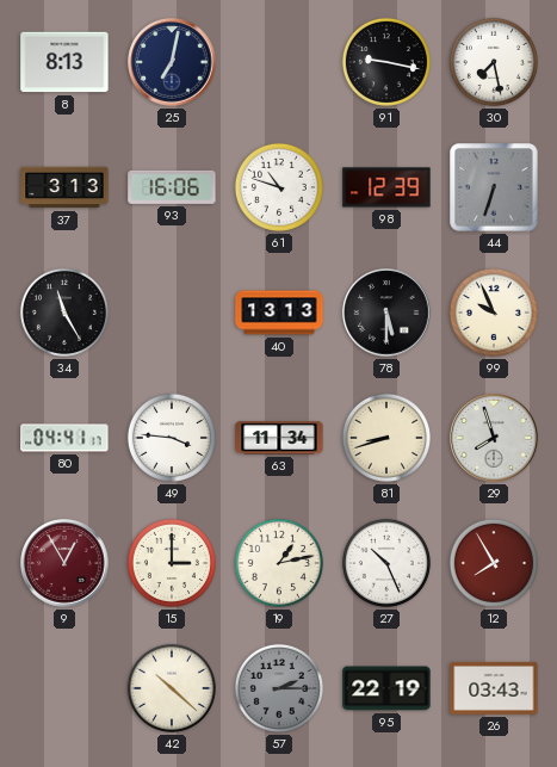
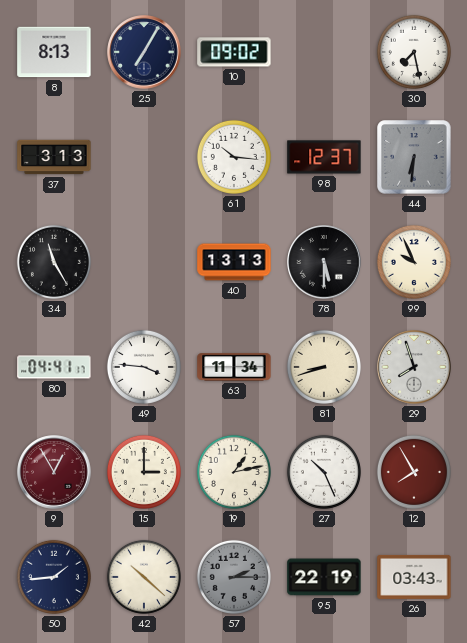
25: 7:02 -> 7:05
10: none -> 09:02
91: 9:17 -> none
93: 16:06 -> none
61: 10:48 -> 10:16
98: 12:39 -> 12:37
44: 6:33 -> 6:31
50: none -> 1:44
